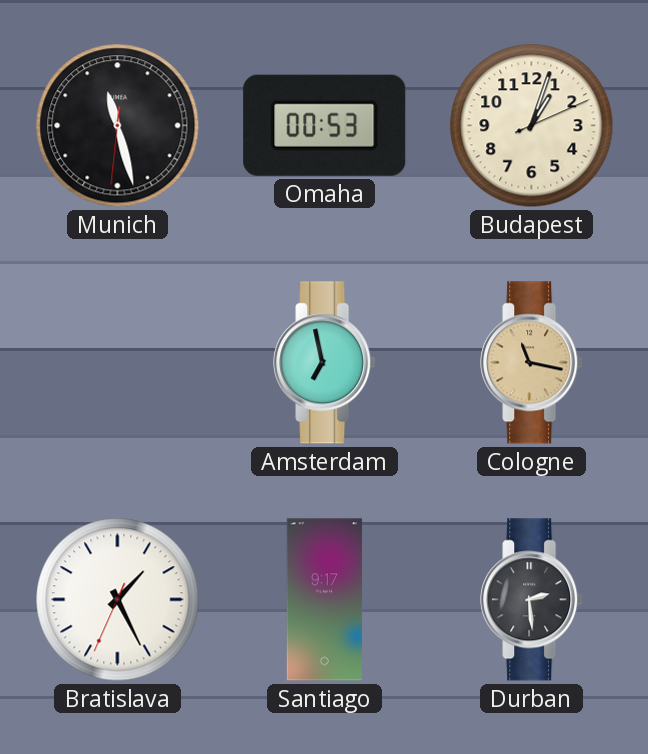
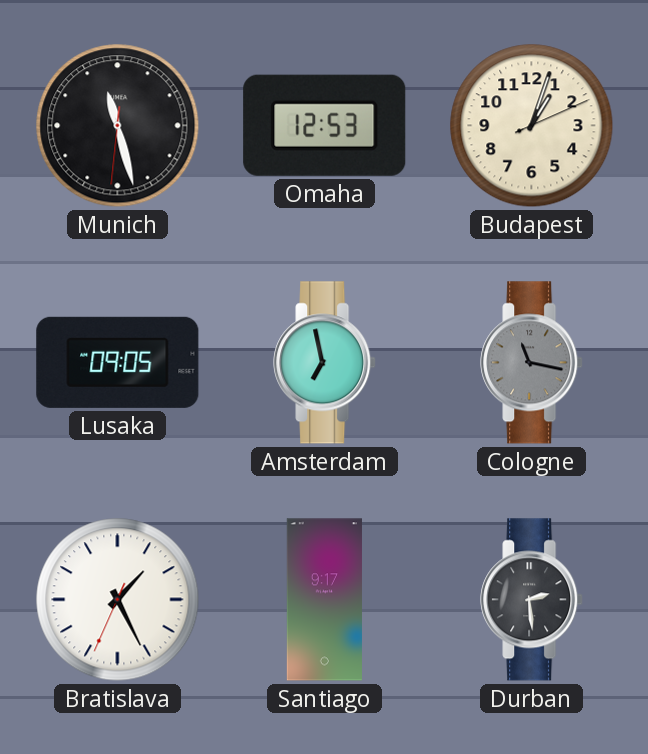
Omaha: 00:53 -> 12:53
Lusaka: none -> 09:05
Cologne dial: champagne -> grey
